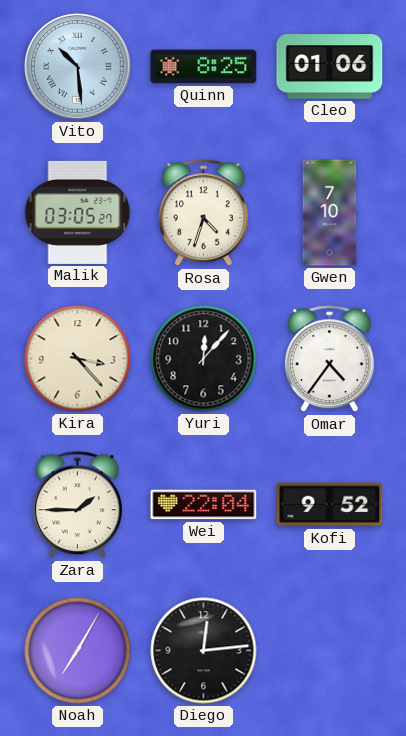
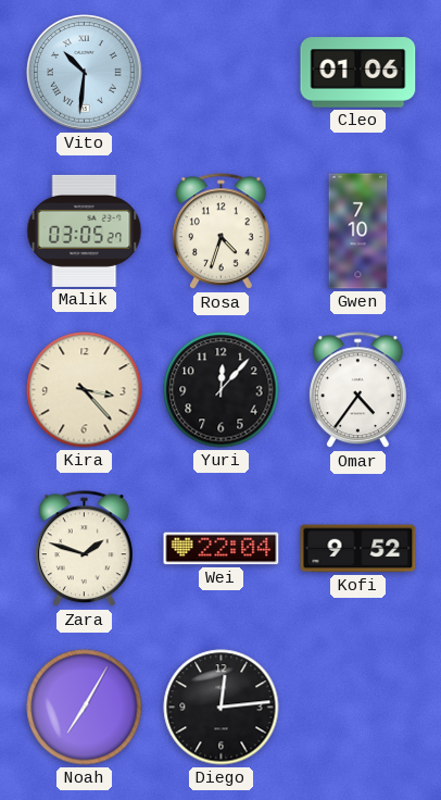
Vito: 10:29 -> 10:31
Quinn: 8:25 -> none
Zara: 1:45 -> 1:48
